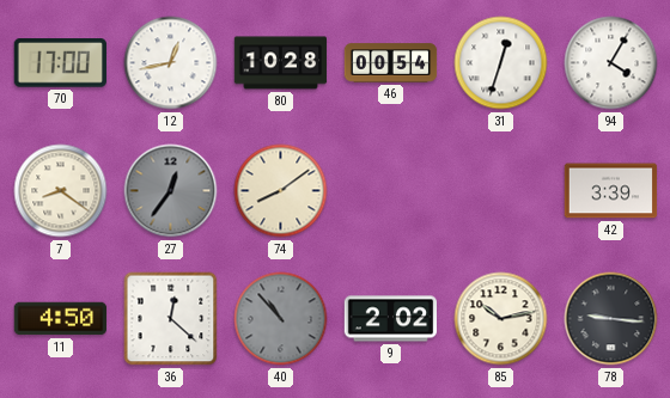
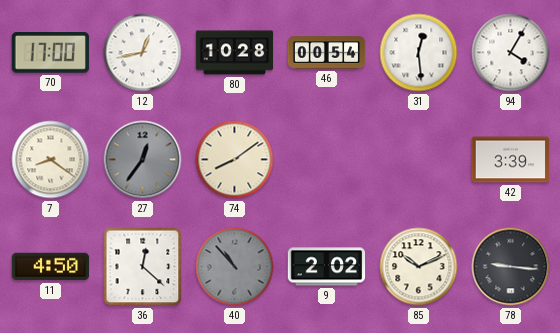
31: 12:33 -> 12:29
85: 10:13 -> 10:11
